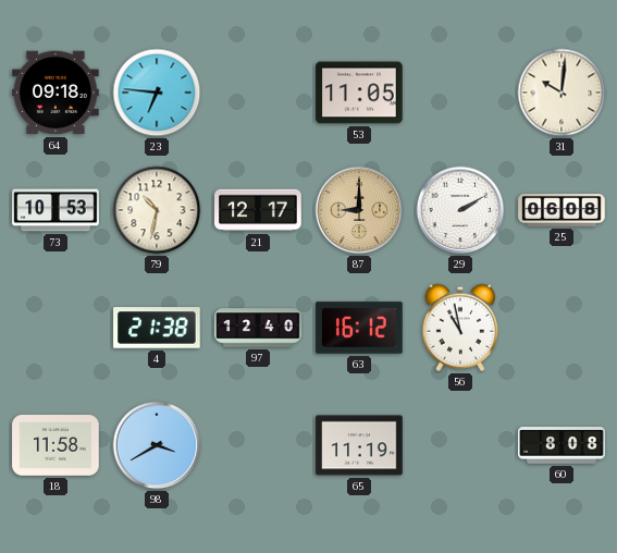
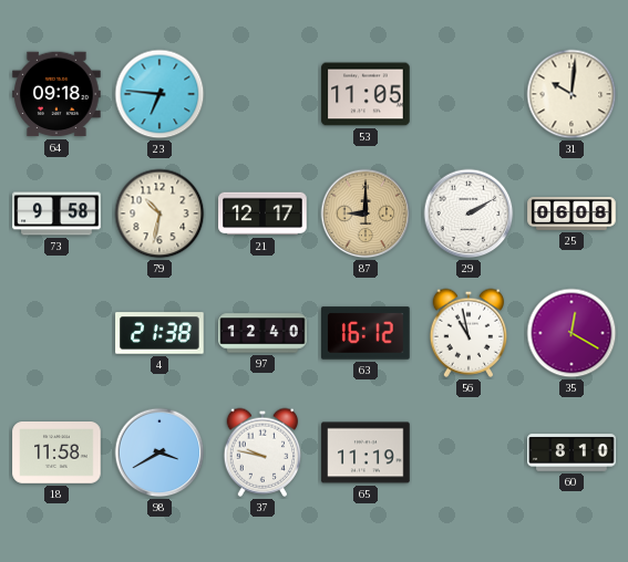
73: 10:53 -> 9:58
35: none -> 12:20
37: none -> 9:47
60: 8:08 -> 8:10
